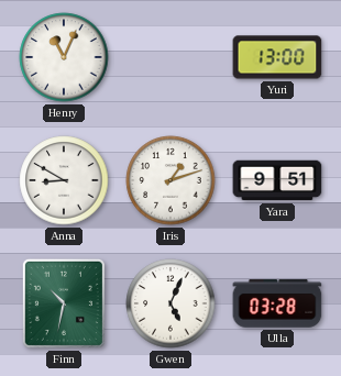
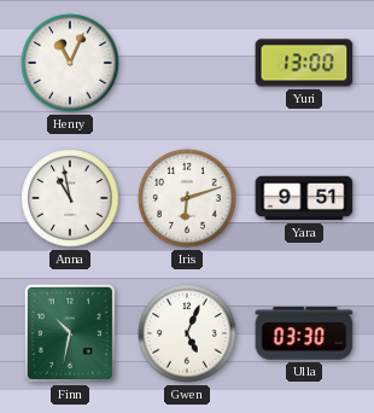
Anna: 8:50 -> 10:58
Iris: 1:12 -> 6:12
Ulla: 03:28 -> 03:30
